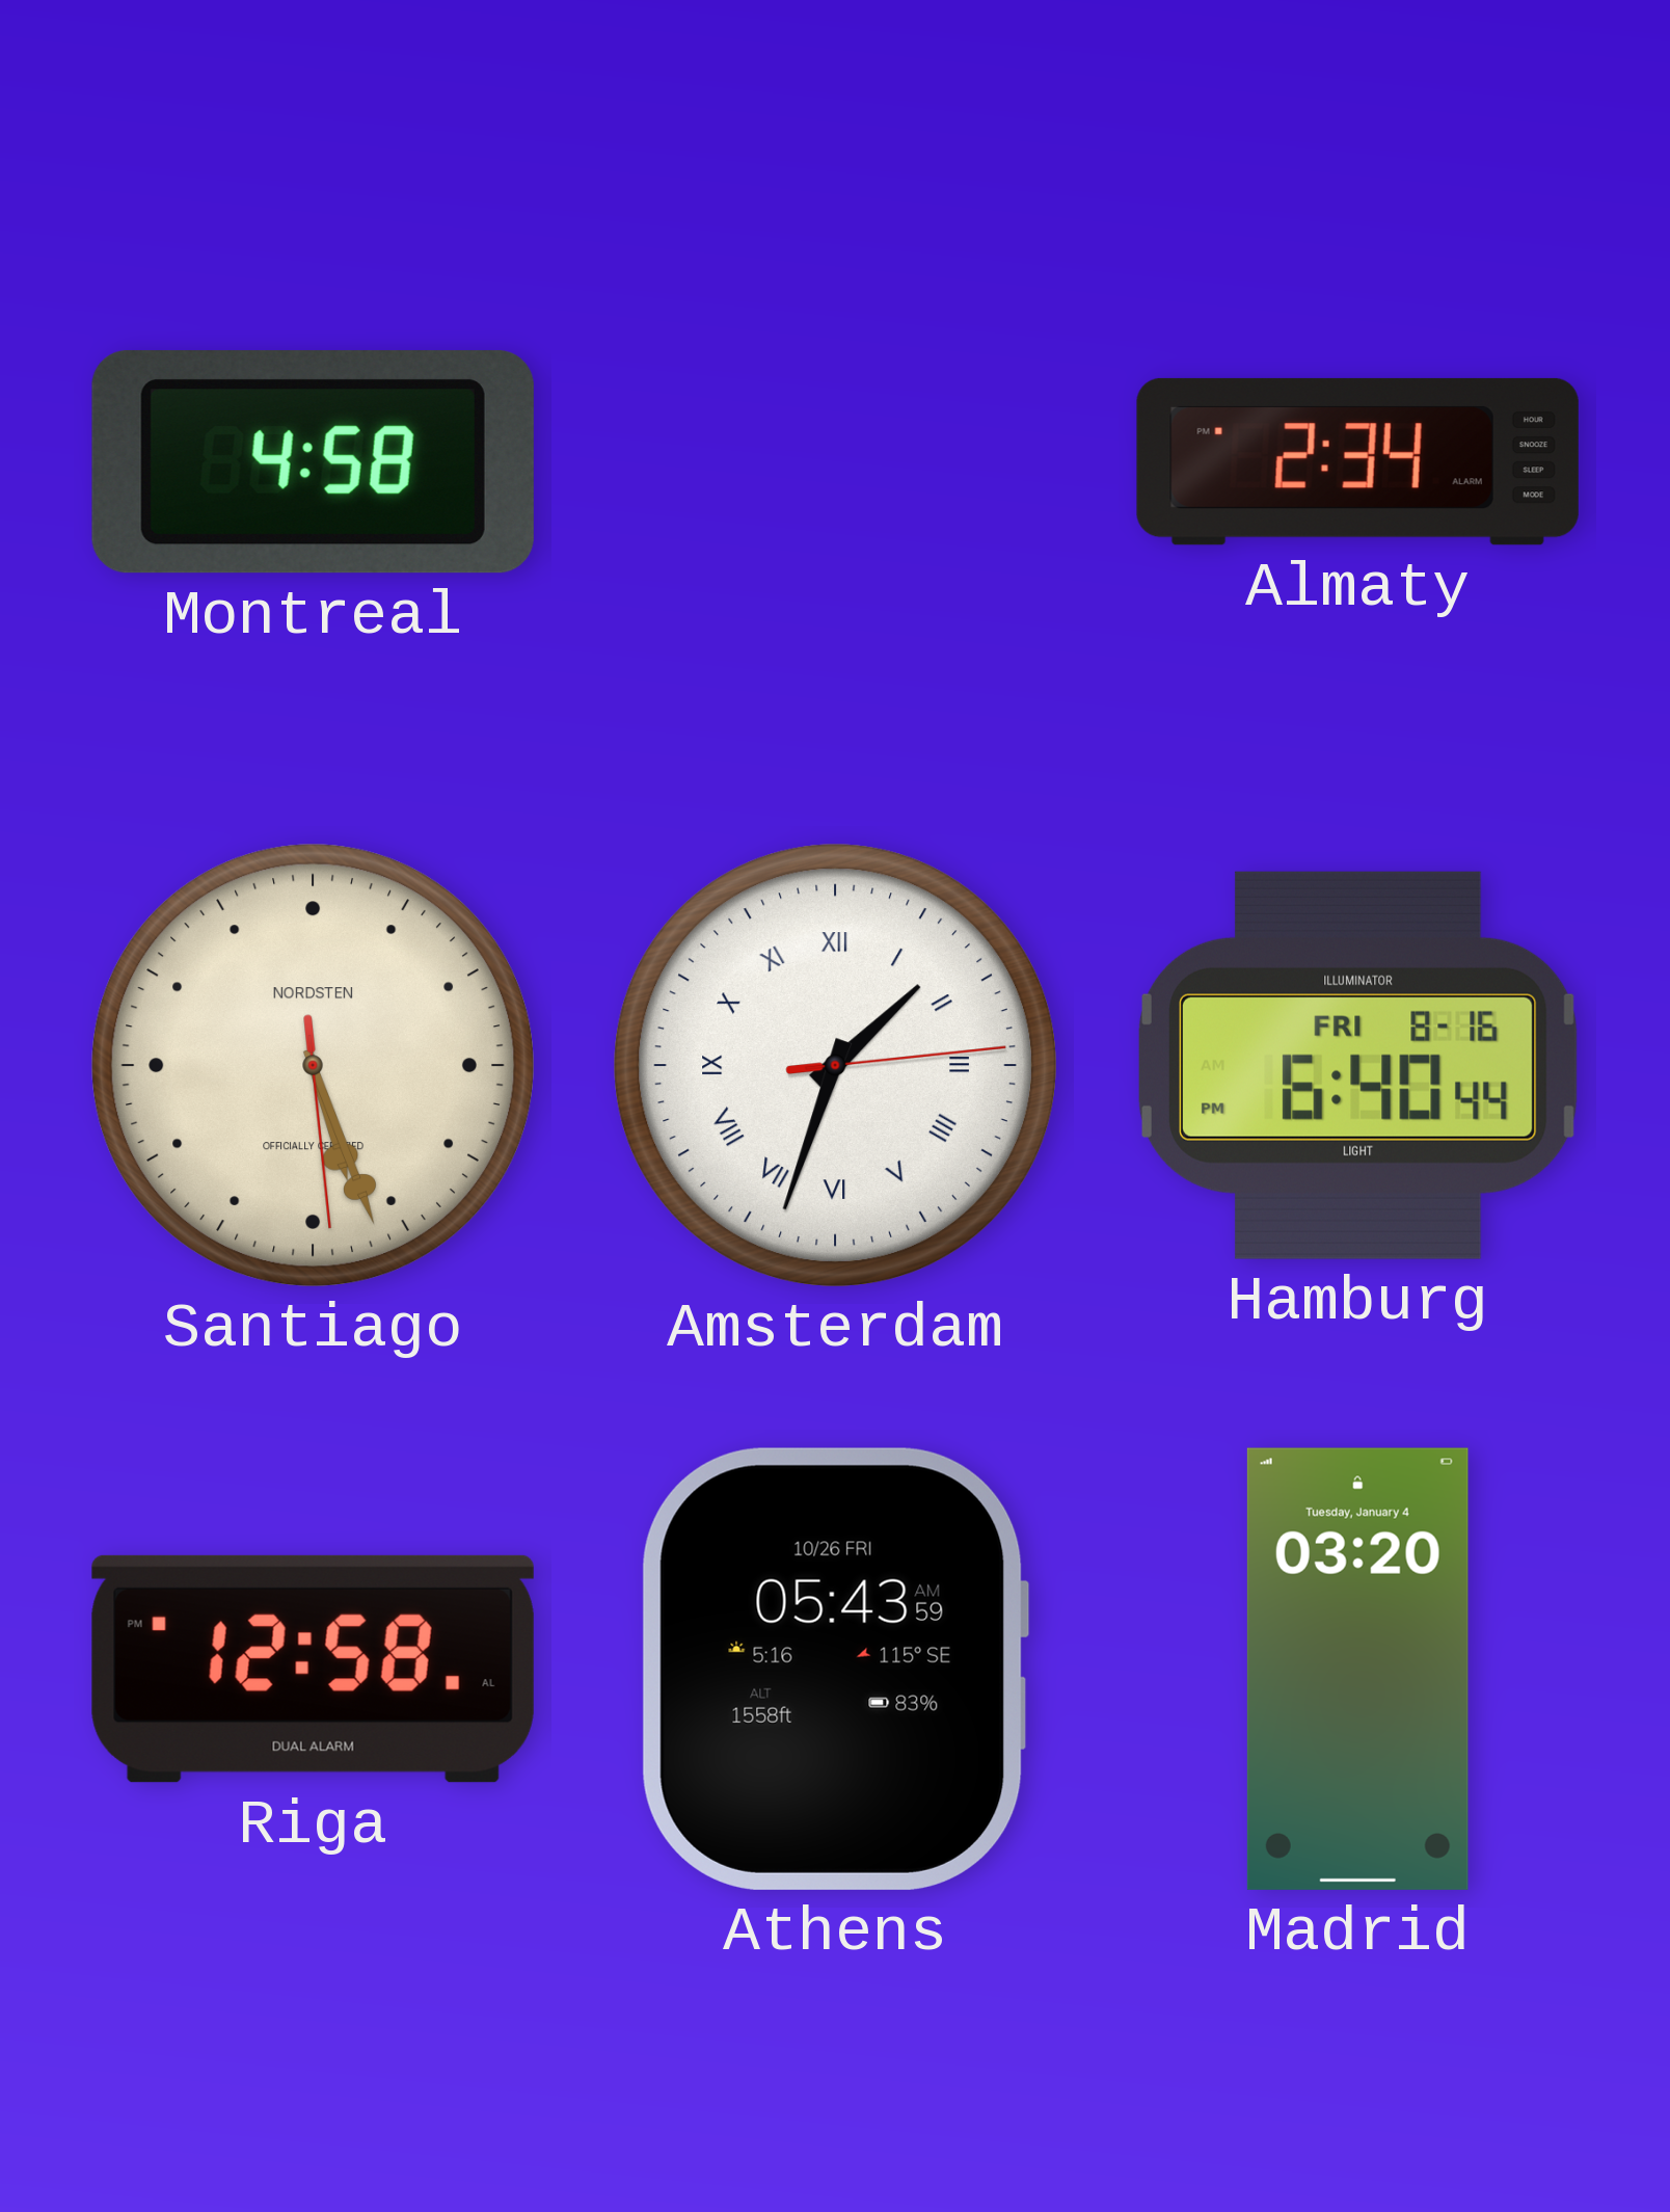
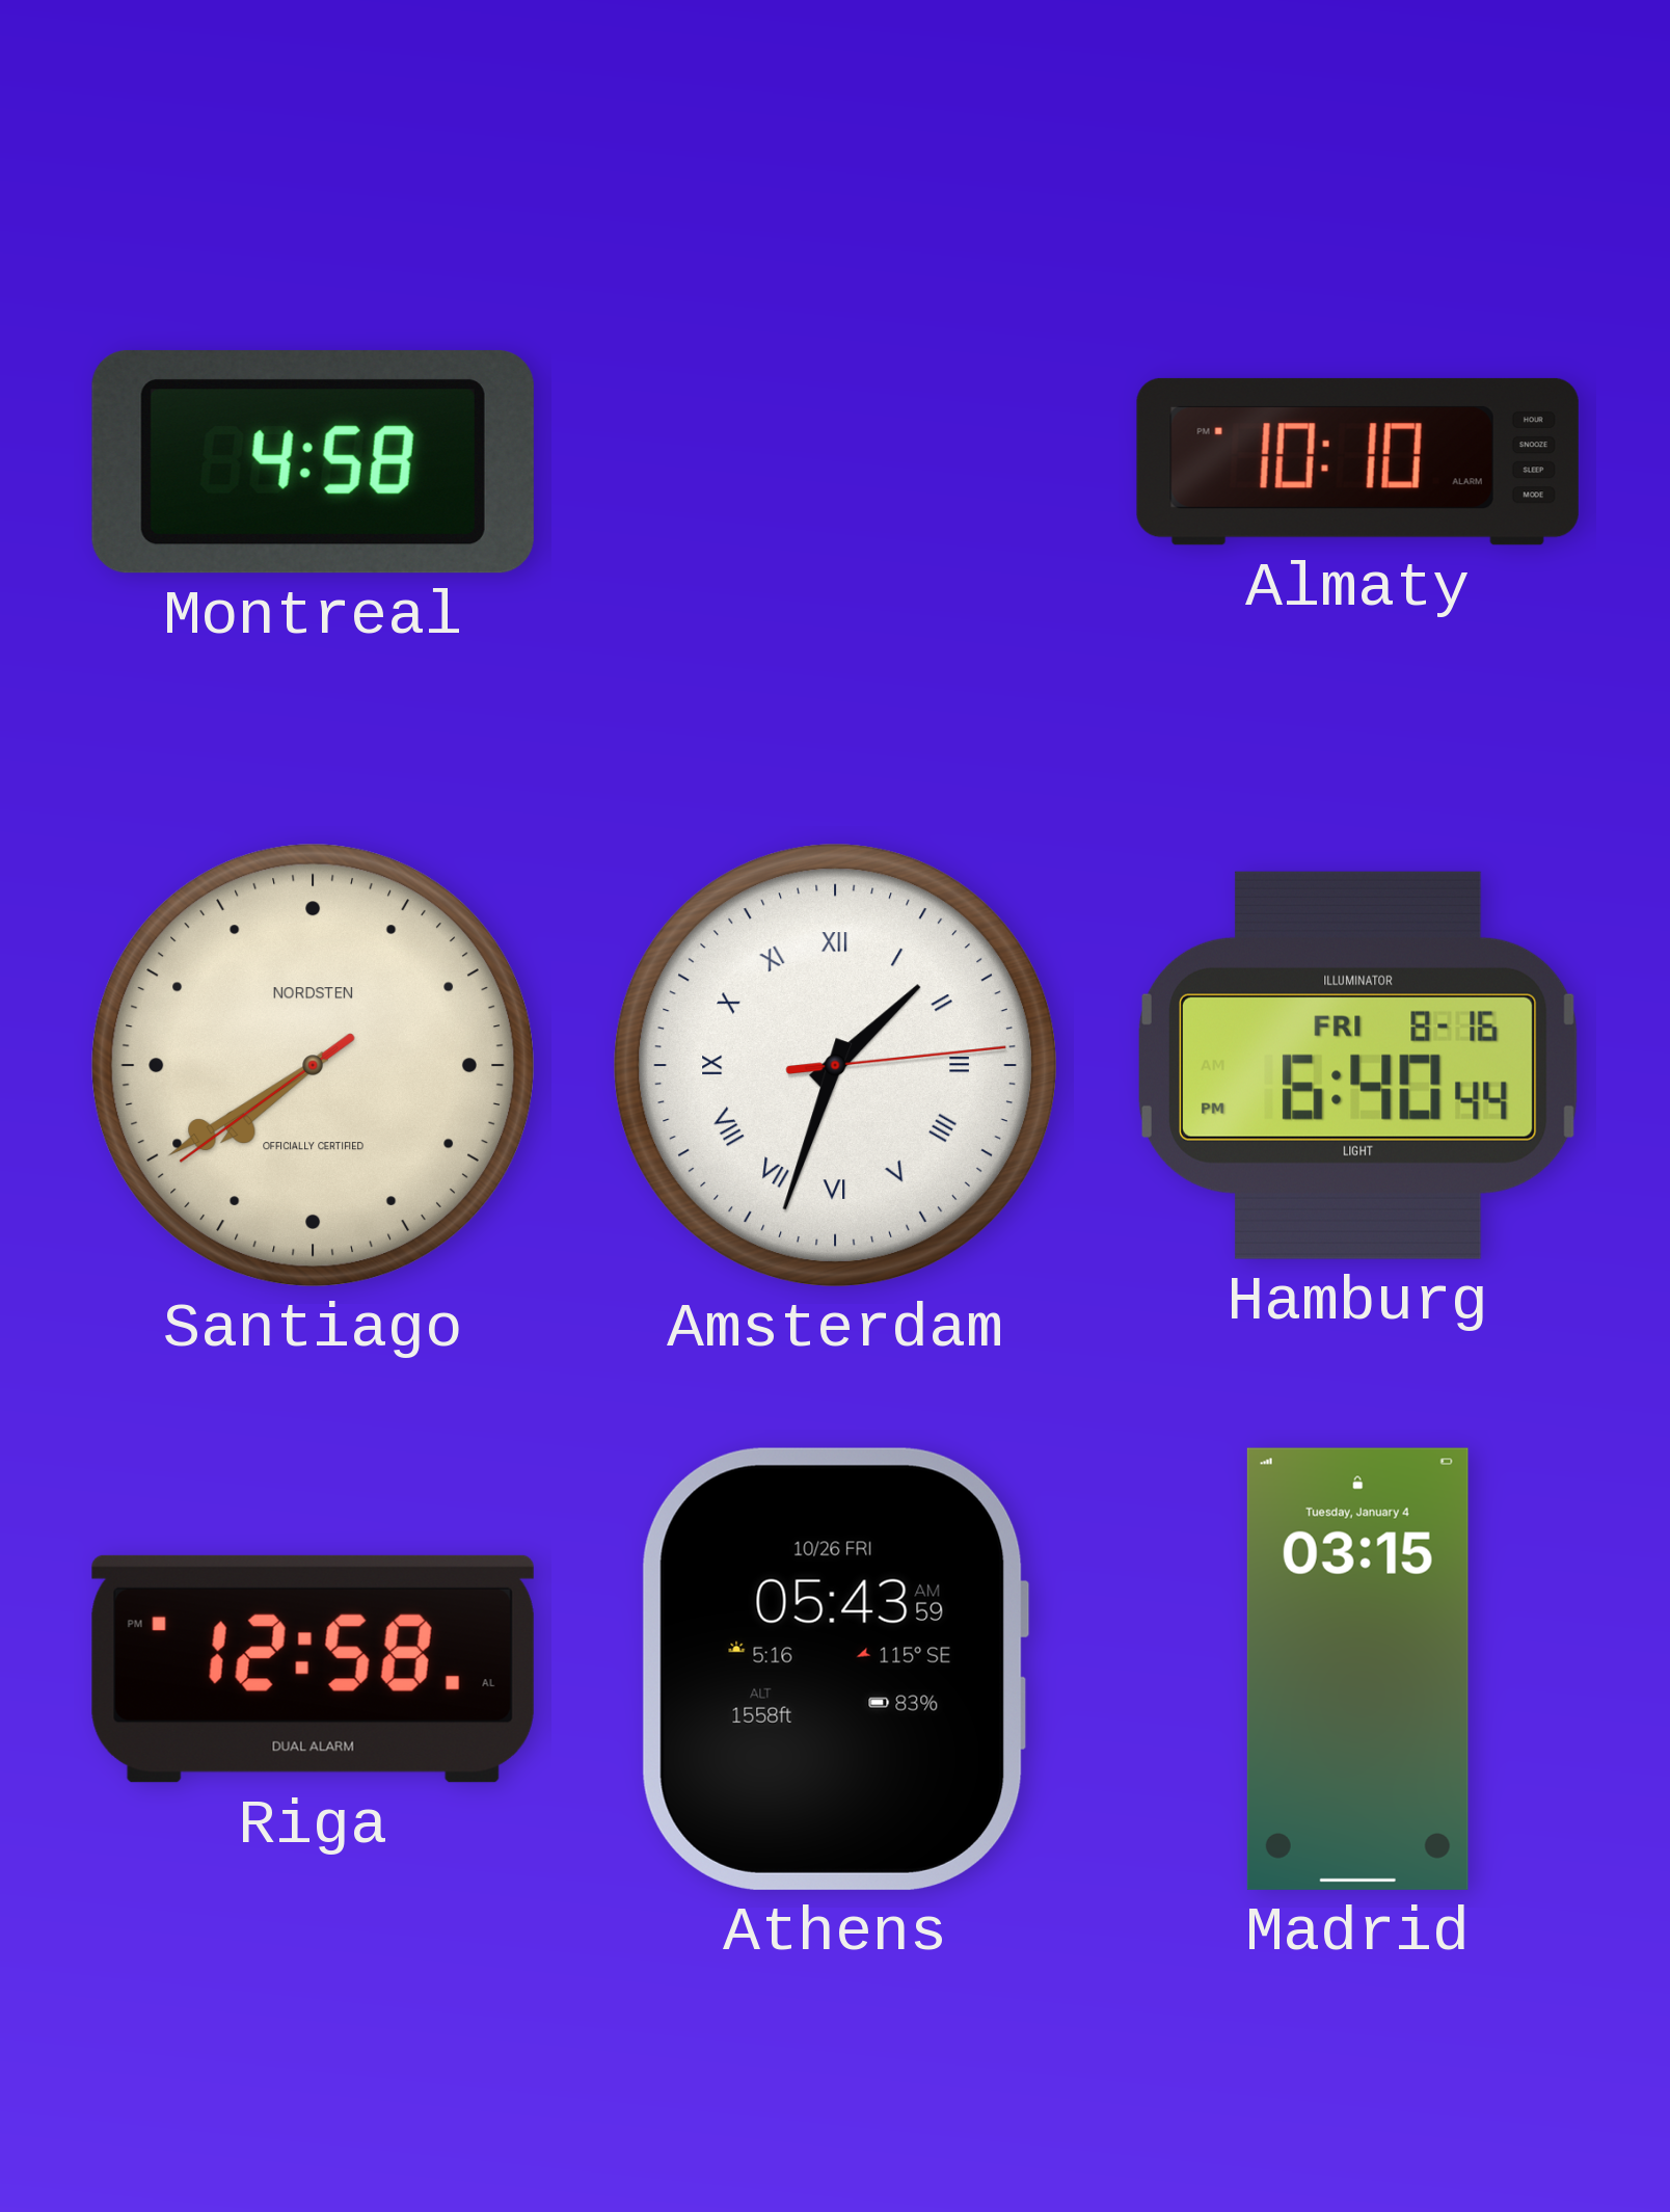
Almaty: 2:34 -> 10:10
Santiago: 5:26 -> 7:39
Madrid: 03:20 -> 03:15
